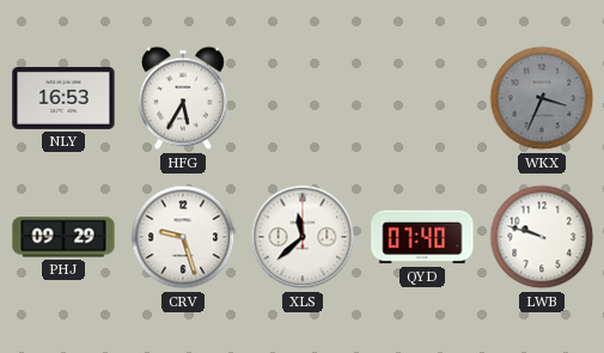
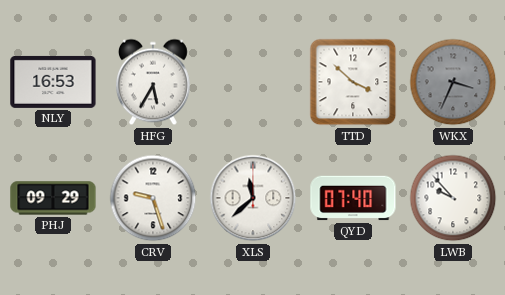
TTD: none -> 3:52
LWB: 9:48 -> 9:53
